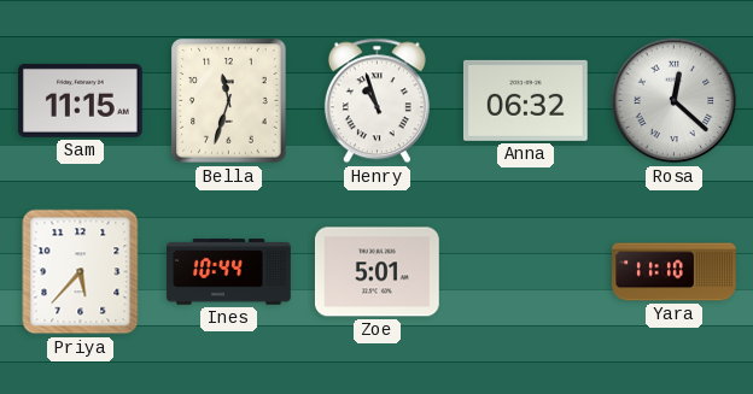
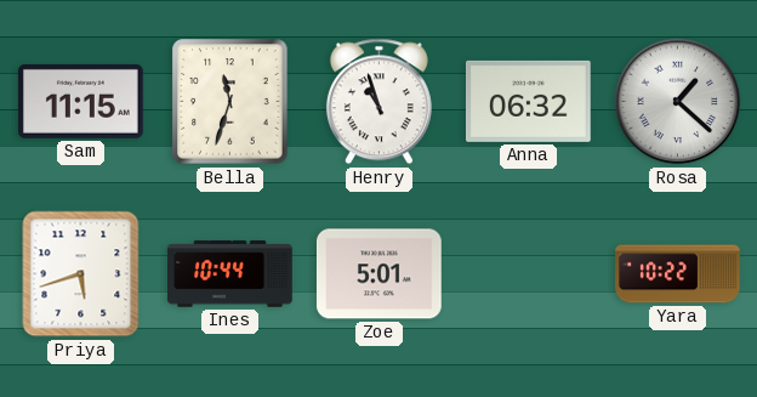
Rosa: 12:22 -> 1:22
Priya: 5:37 -> 5:42
Yara: 11:10 -> 10:22
